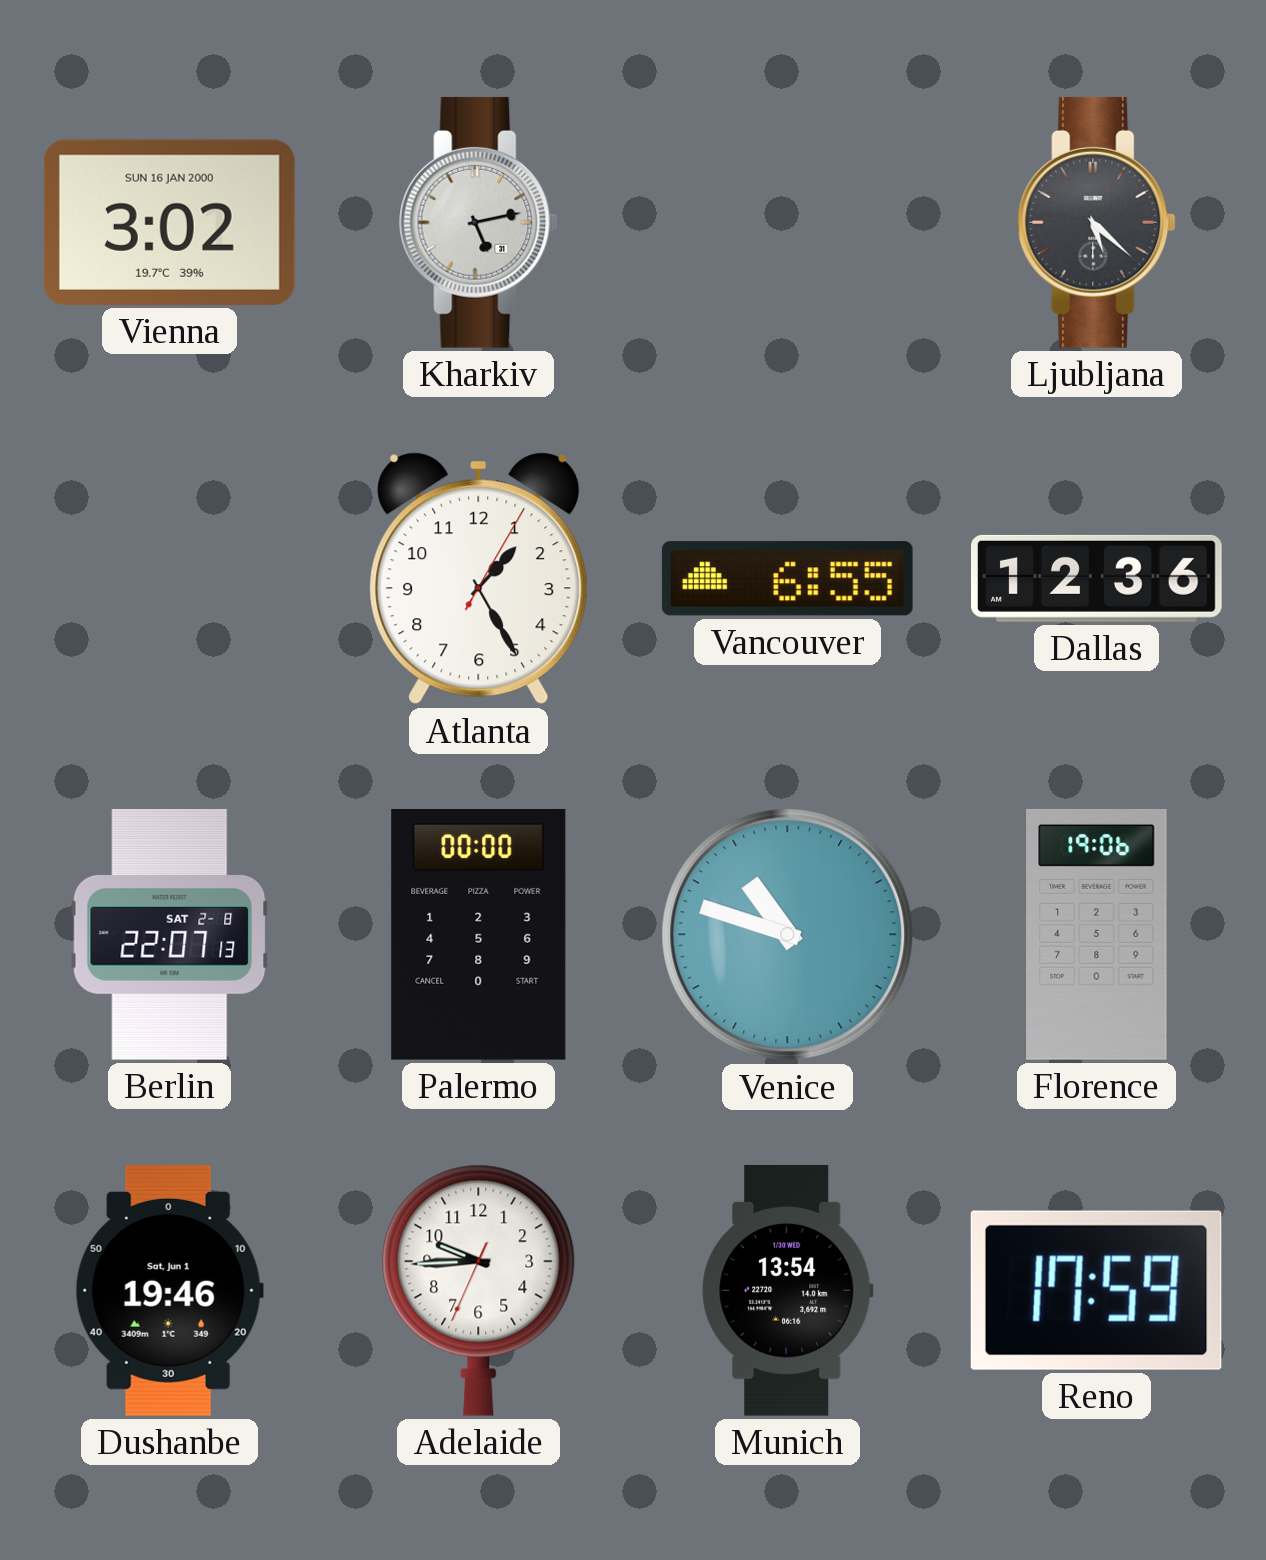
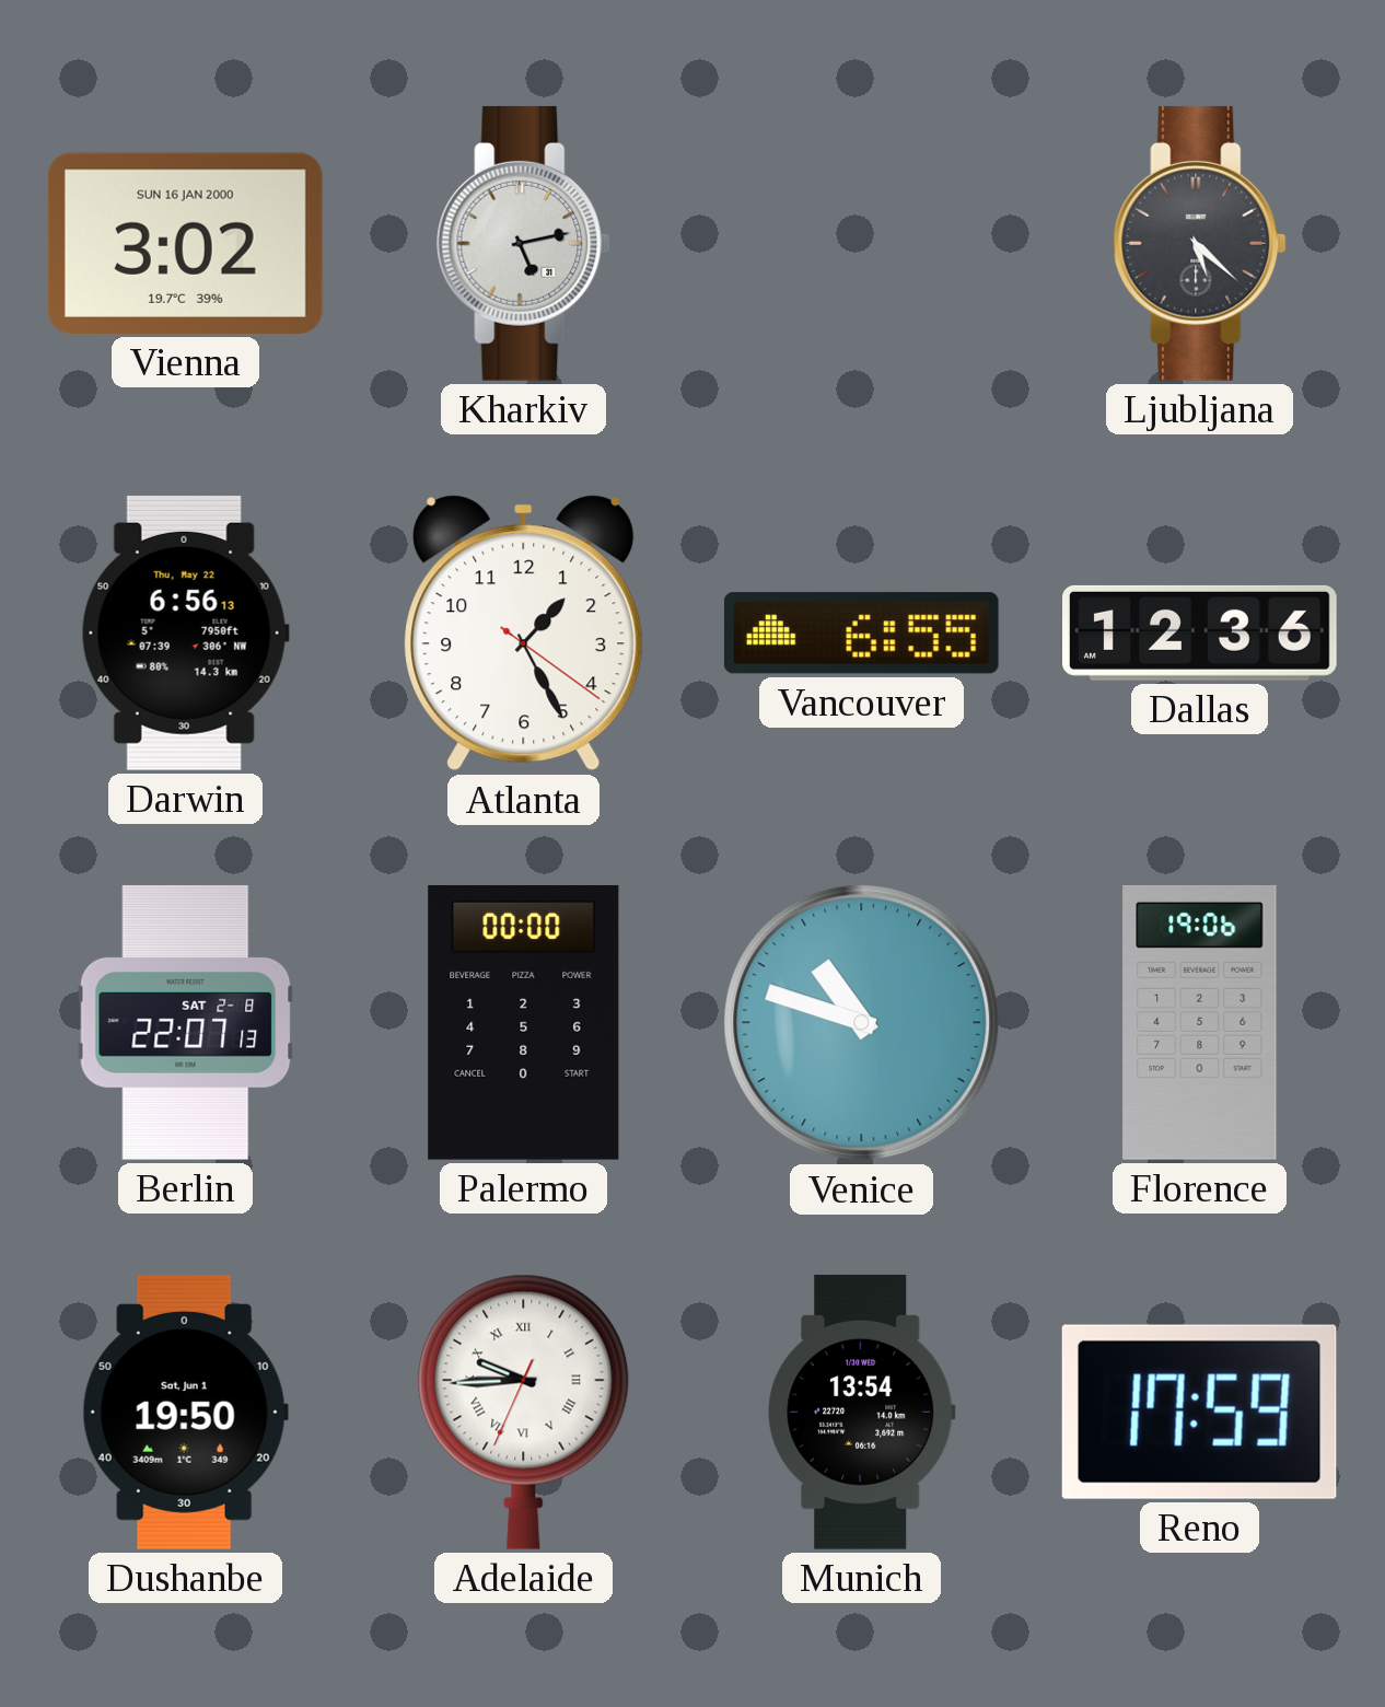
Darwin: none -> 6:56
Atlanta: 1:25:05 -> 1:25:21
Dushanbe: 19:46 -> 19:50
Adelaide numerals: Arabic -> Roman
